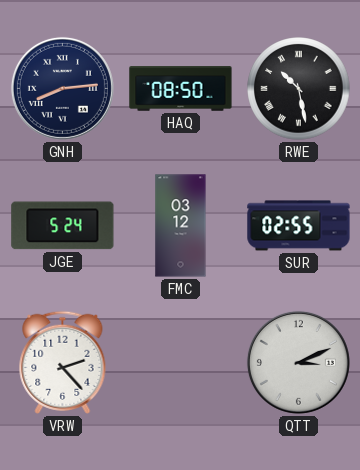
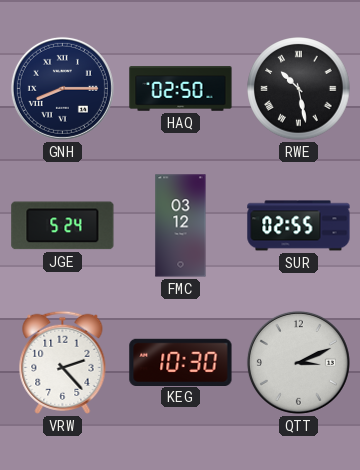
GNH: 8:14 -> 8:15
HAQ: 08:50 -> 02:50
KEG: none -> 10:30
